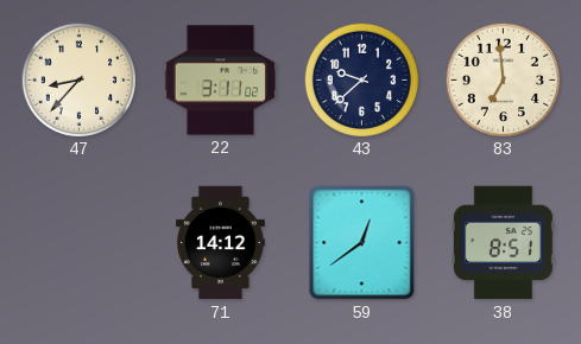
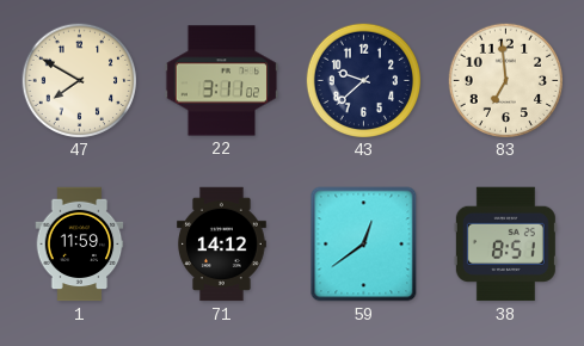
47: 8:37 -> 7:50
1: none -> 11:59
